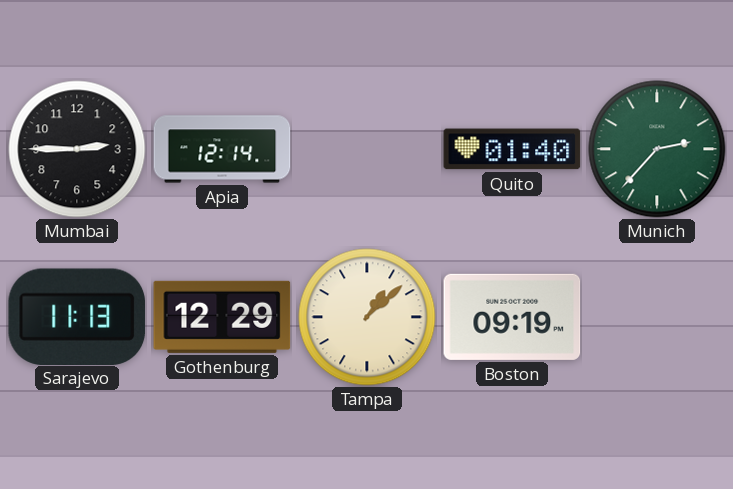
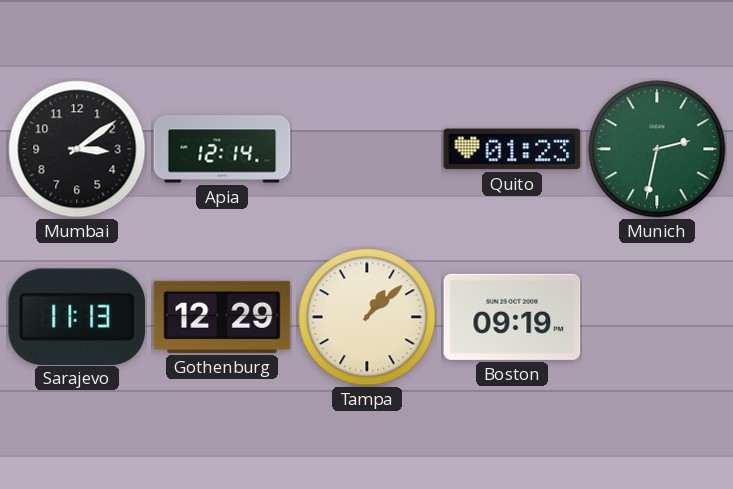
Mumbai: 2:45 -> 3:09
Quito: 01:40 -> 01:23
Munich: 2:37 -> 2:32
